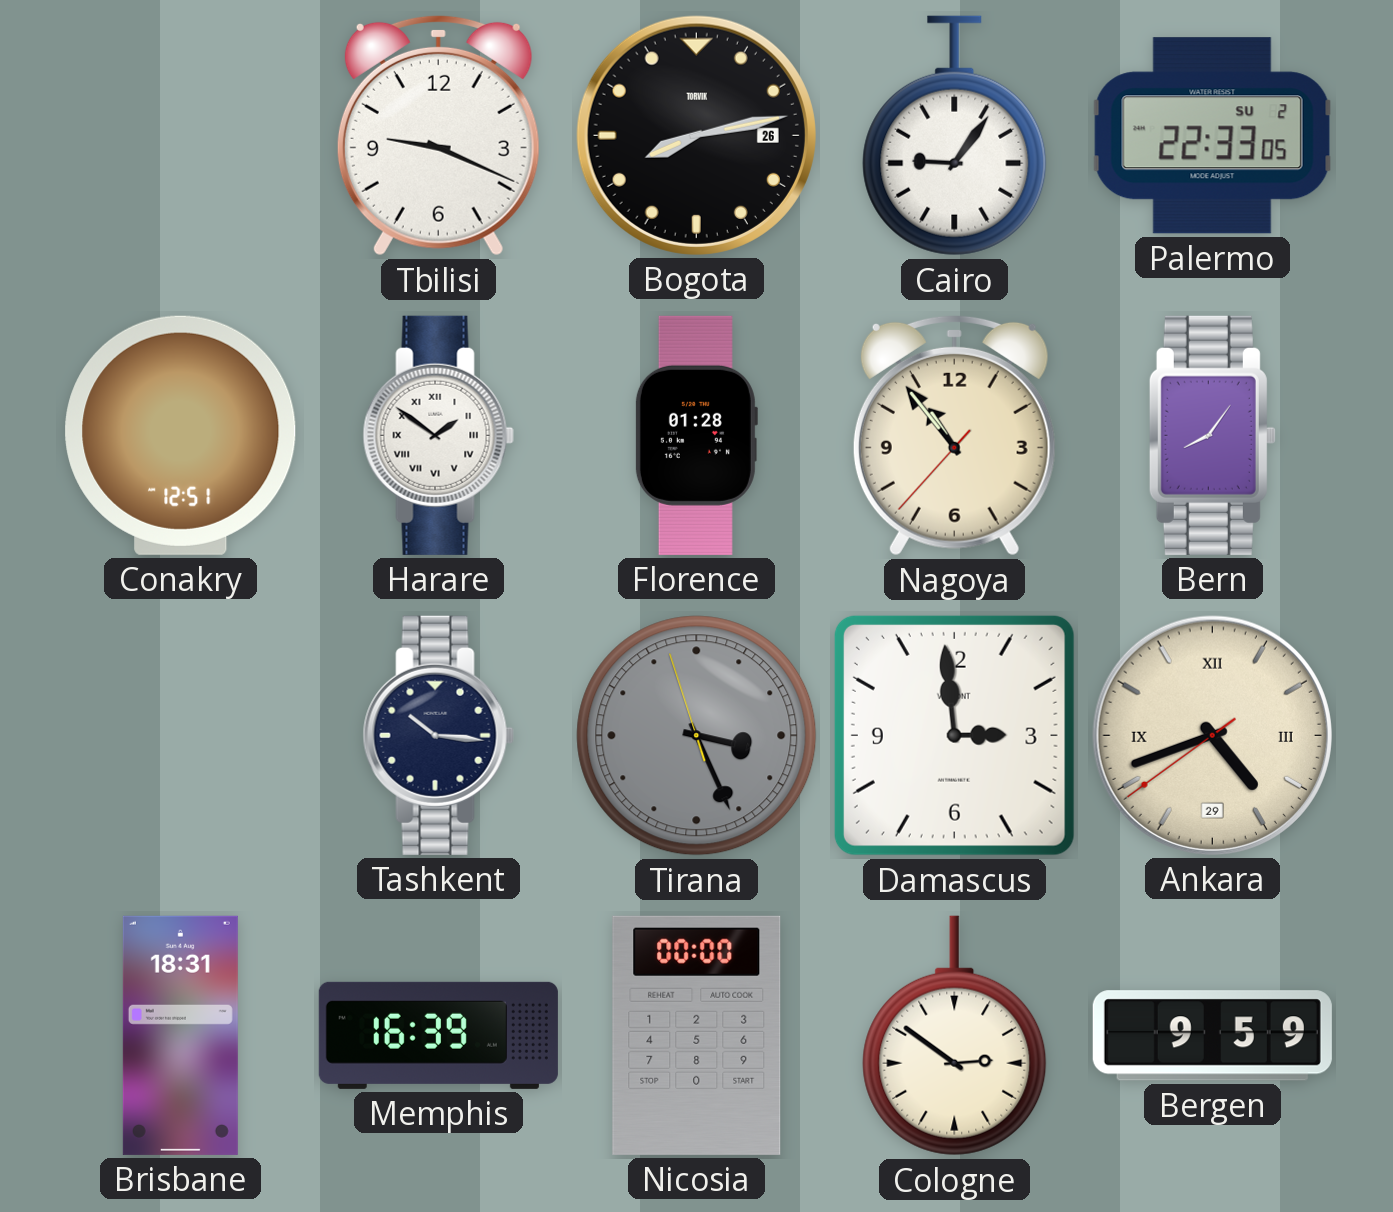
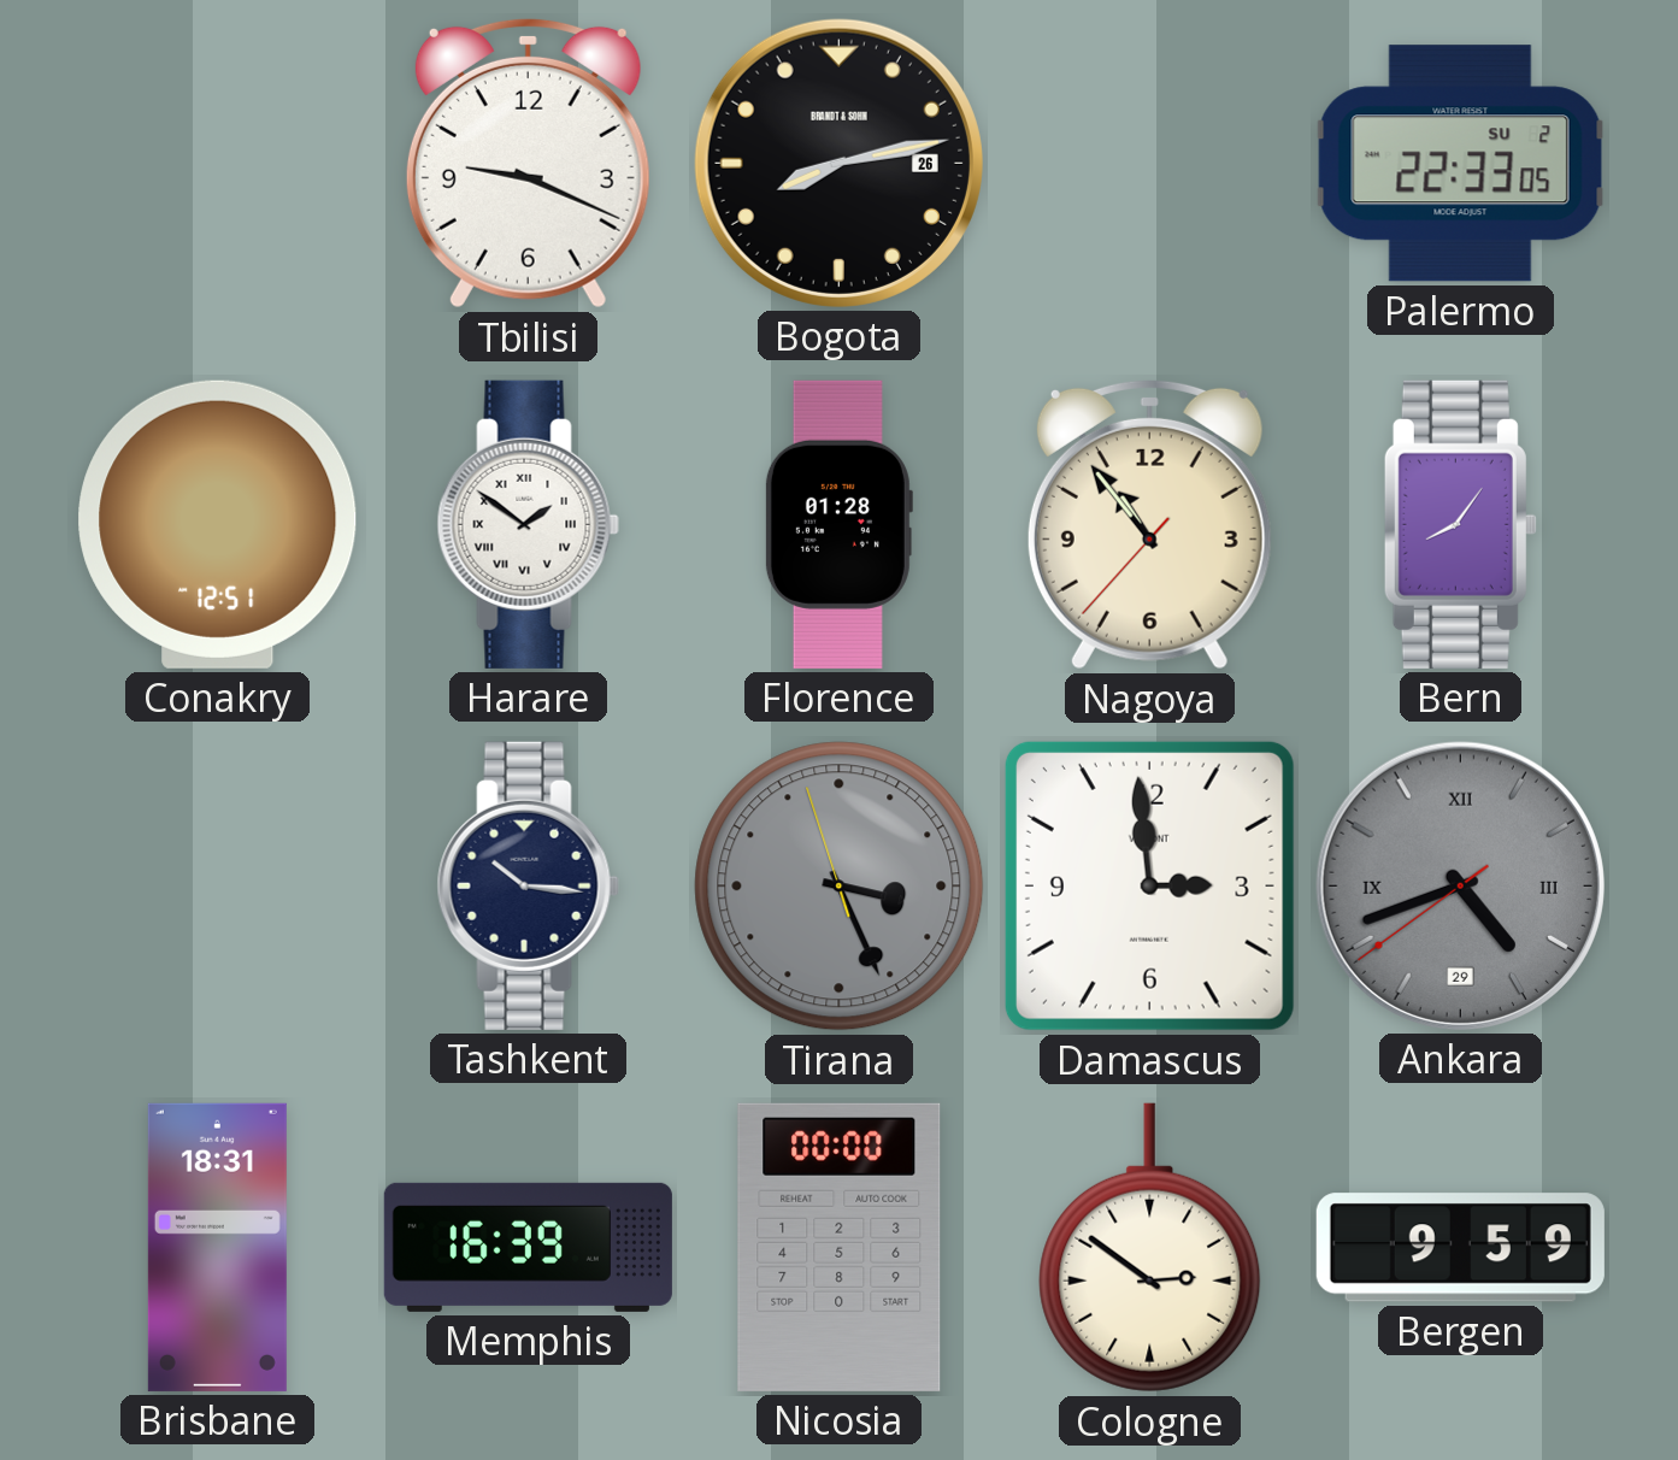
Bogota brand: TORVIK -> BRANDT & SOHN
Cairo: 9:06 -> none
Ankara dial: cream -> grey
